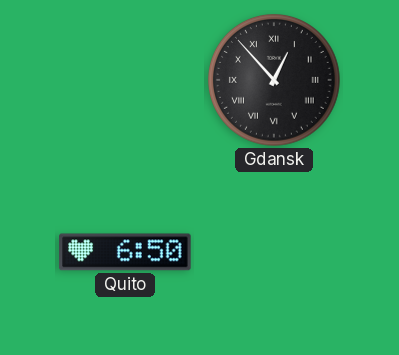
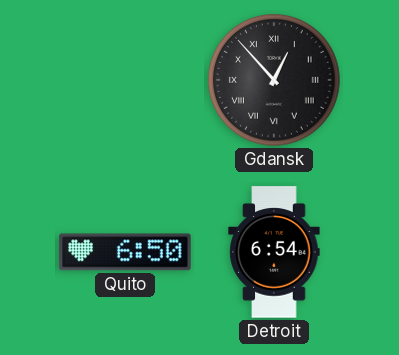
Detroit: none -> 6:54
